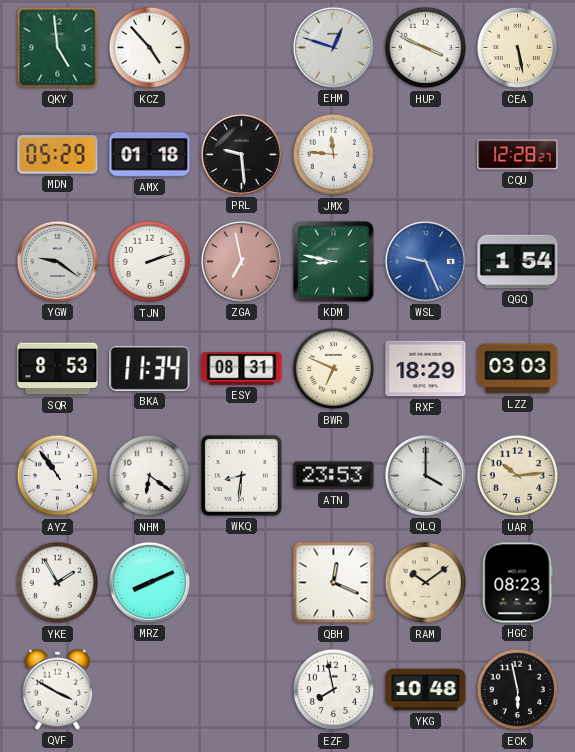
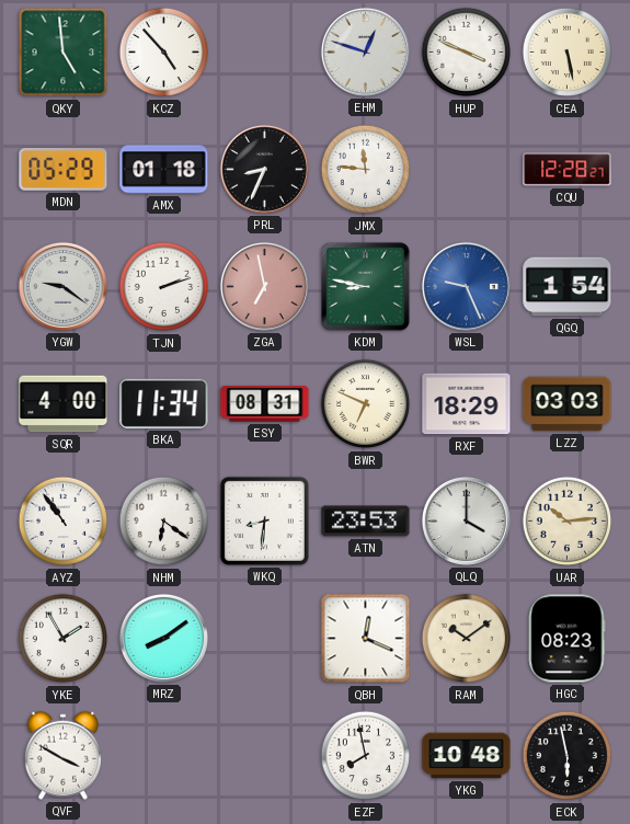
PRL: 9:29 -> 8:34
SQR: 8:53 -> 4:00
MRZ: 8:11 -> 8:09
